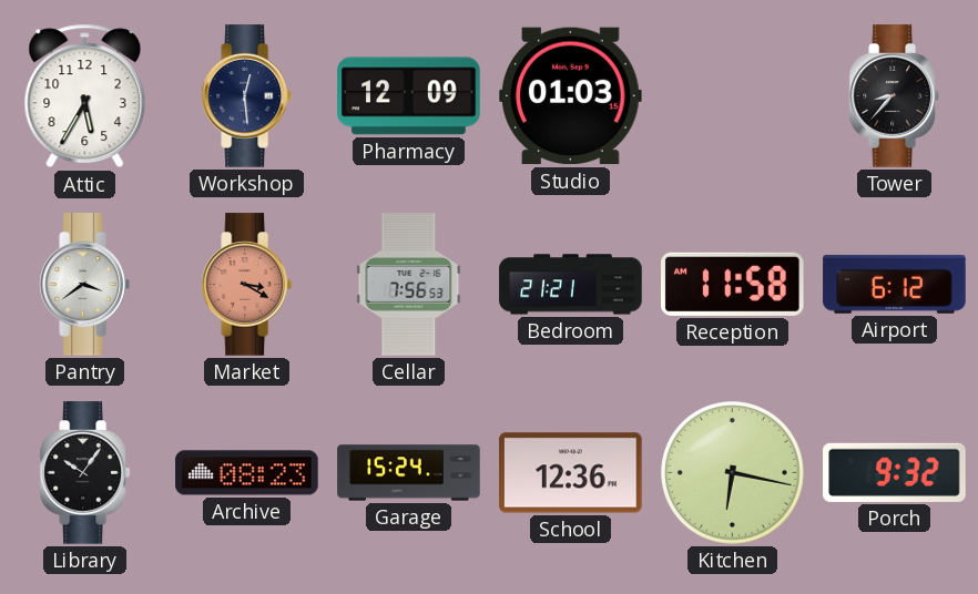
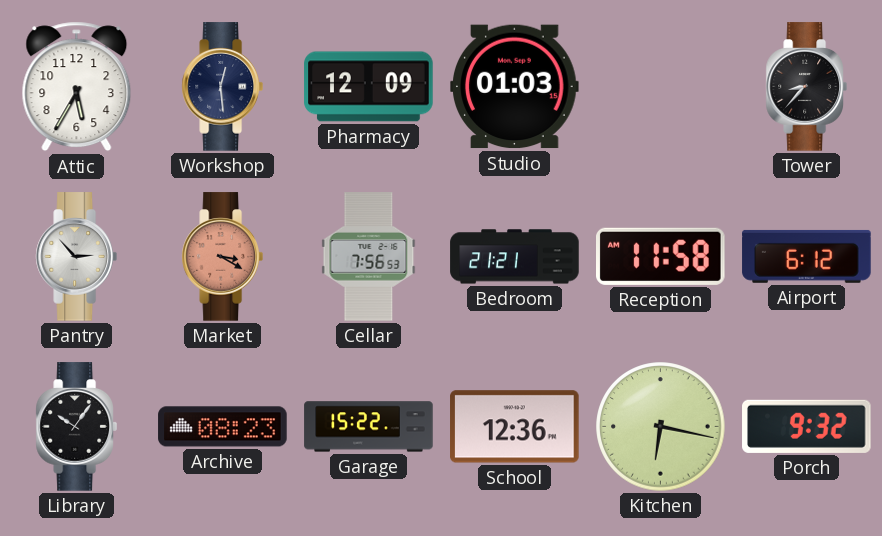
Pantry: 3:39 -> 2:53
Garage: 15:24 -> 15:22
